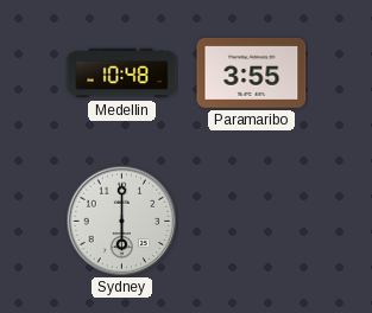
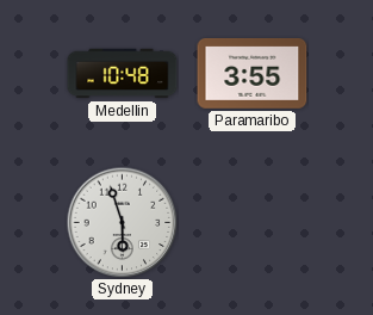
Sydney: 6:00 -> 5:57
